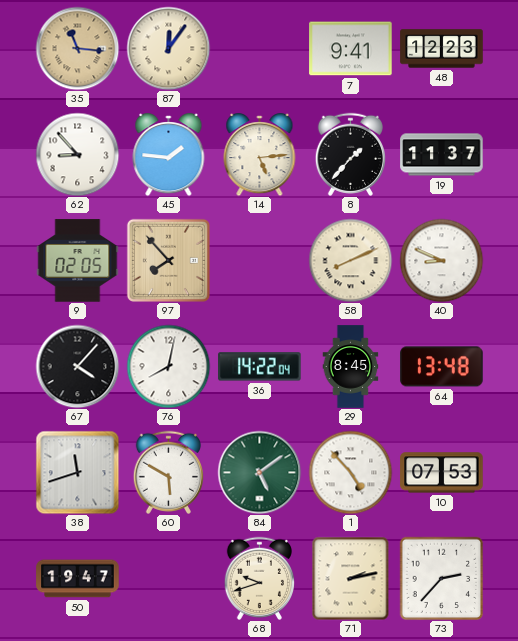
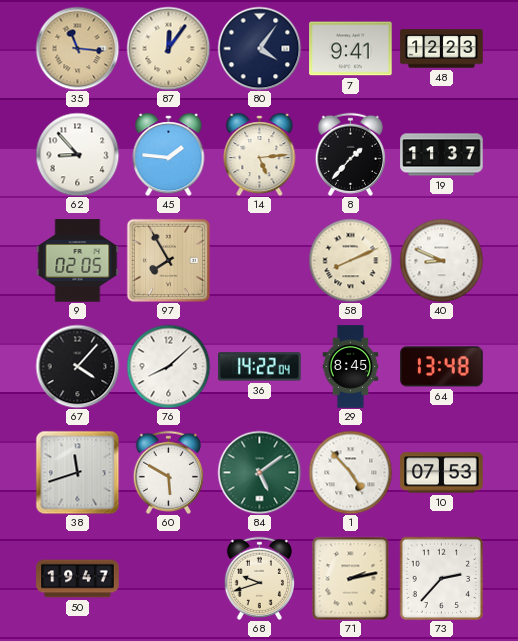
80: none -> 4:06
97: 7:53 -> 7:55
76: 8:02 -> 8:08
